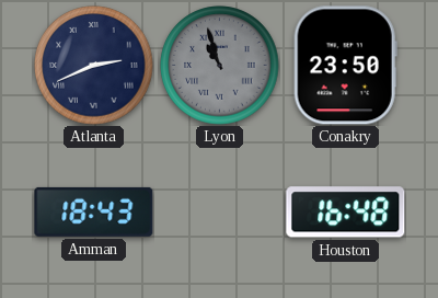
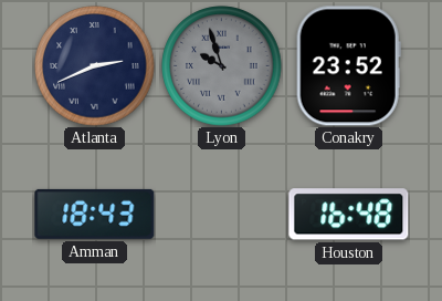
Lyon: 10:57 -> 9:57
Conakry: 23:50 -> 23:52
